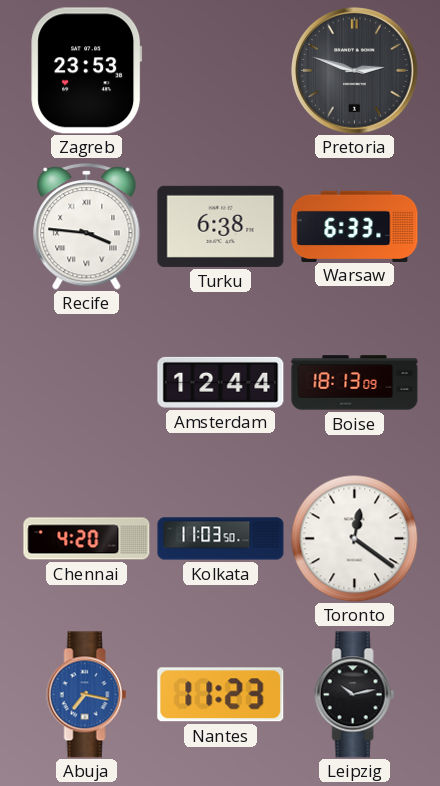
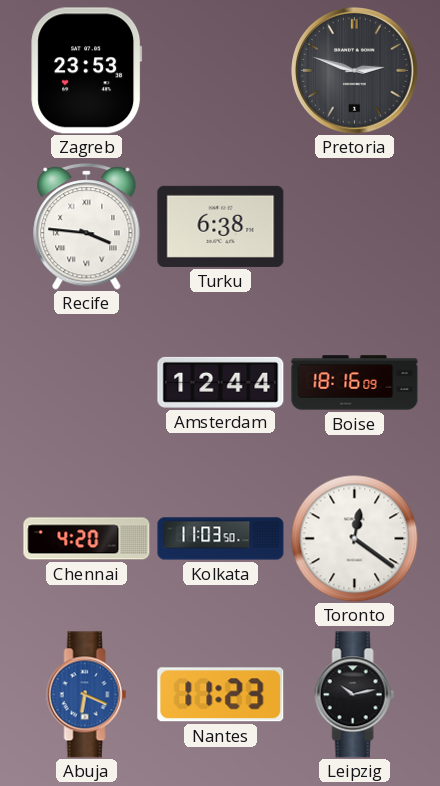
Warsaw: 6:33 -> none
Boise: 18:13 -> 18:16
Abuja: 7:17 -> 6:19
